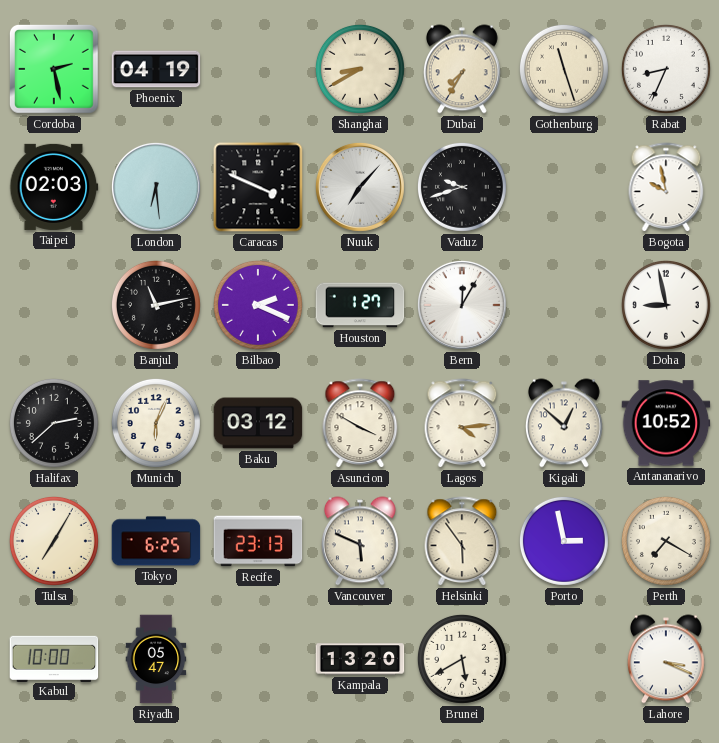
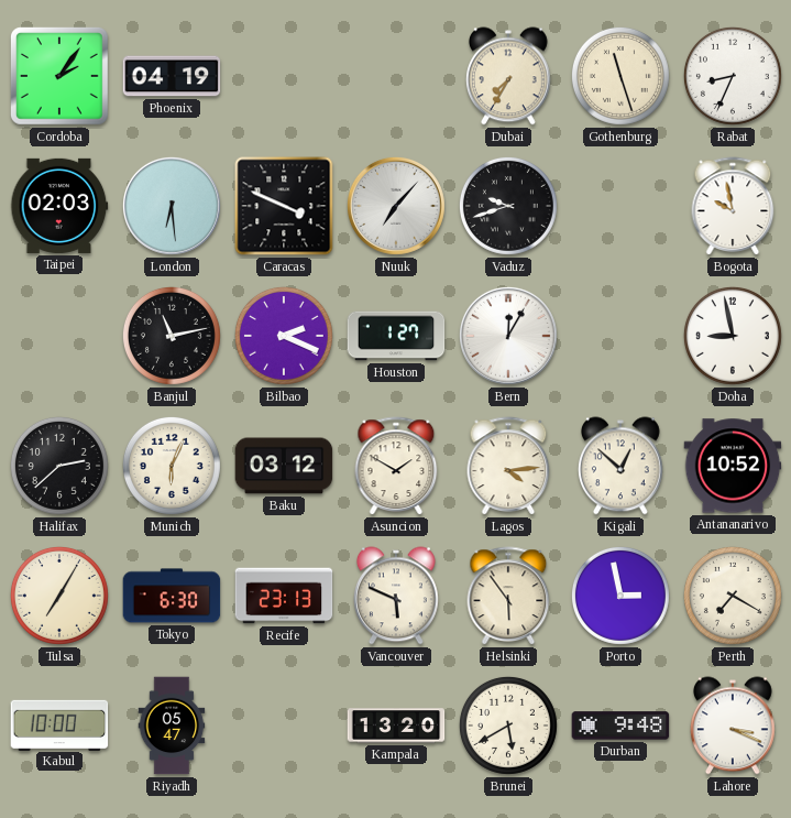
Cordoba: 2:28 -> 2:06
Shanghai: 8:40 -> none
Asuncion: 3:50 -> 1:50
Tokyo: 6:25 -> 6:30
Durban: none -> 9:48
